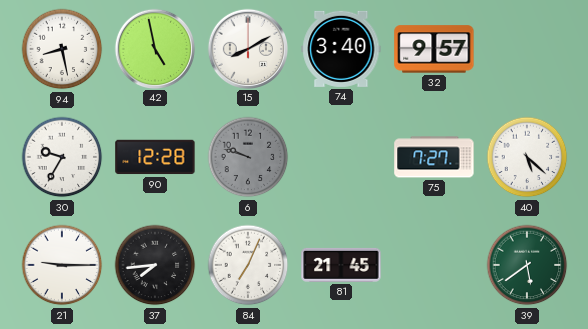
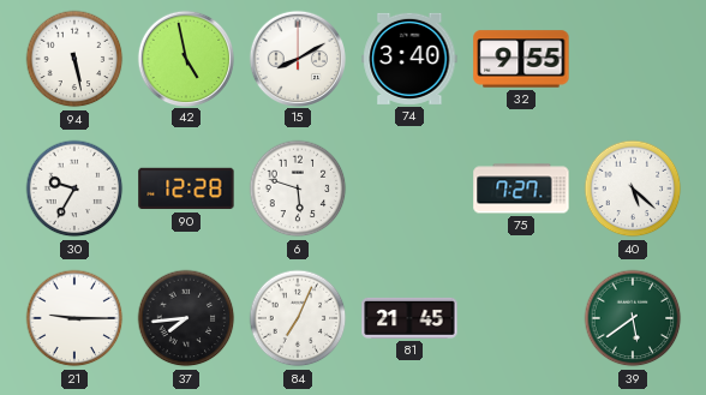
94: 8:28 -> 5:28
32: 9:57 -> 9:55
6: 9:48 -> 5:48
6 dial: grey -> white
